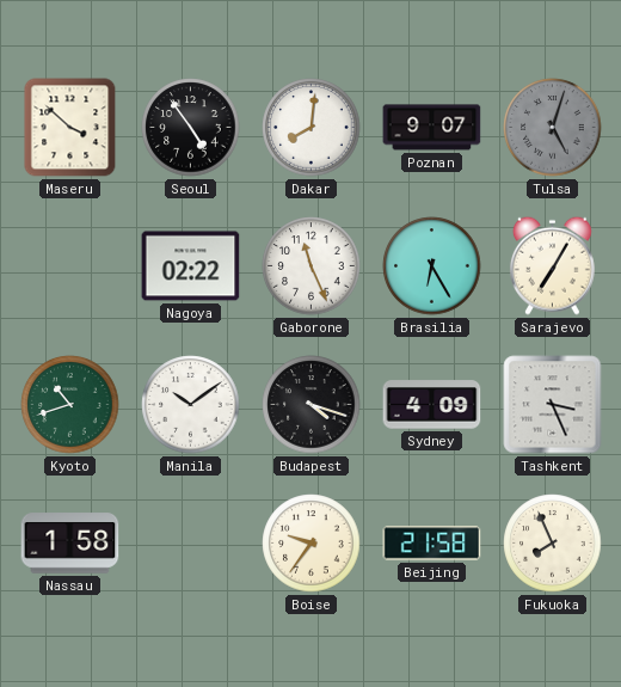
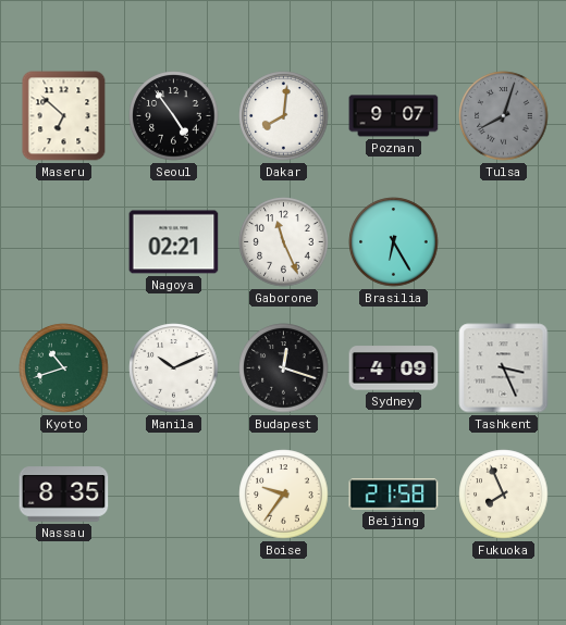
Maseru: 3:52 -> 6:52
Tulsa: 5:03 -> 8:03
Nagoya: 02:22 -> 02:21
Sarajevo: 7:05 -> none
Manila: 10:09 -> 10:11
Budapest: 4:18 -> 12:18
Nassau: 1:58 -> 8:35
